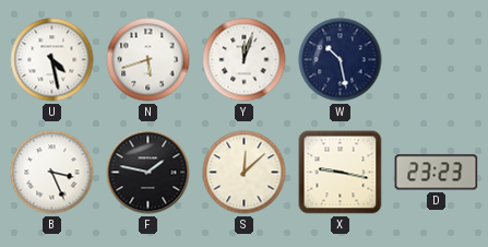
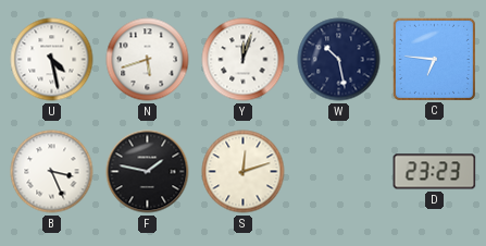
C: none -> 6:46
S: 12:08 -> 12:12
X: 9:17 -> none
